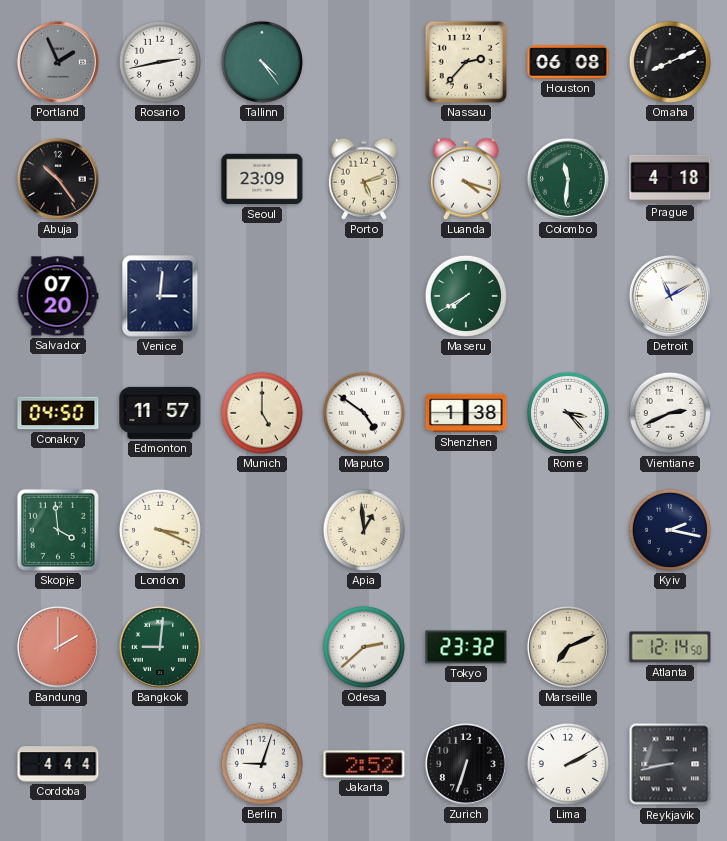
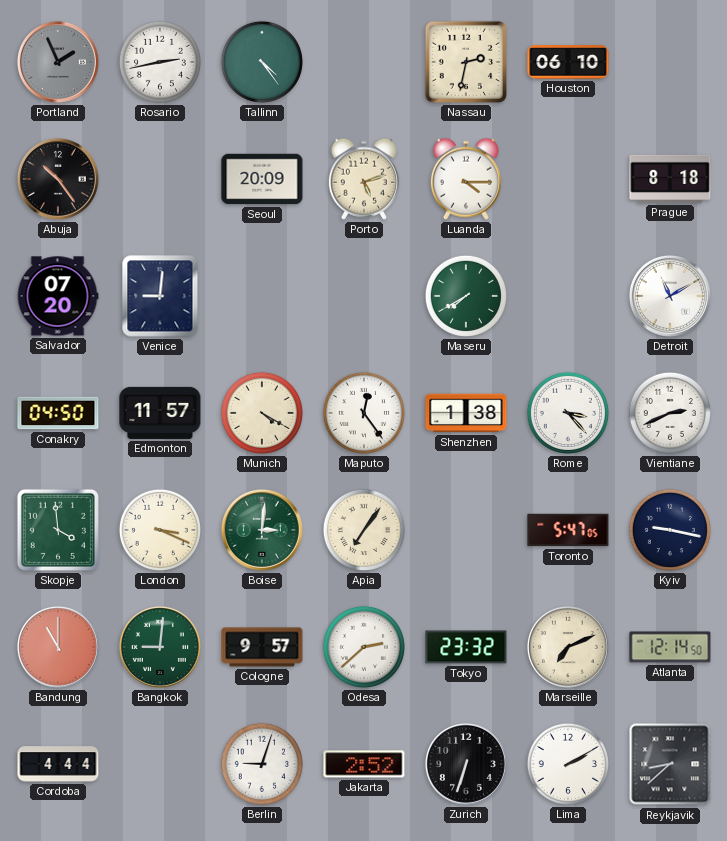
Nassau: 2:37 -> 2:32
Houston: 06:08 -> 06:10
Omaha: 8:11 -> none
Seoul: 23:09 -> 20:09
Luanda: 4:18 -> 4:15
Colombo: 11:31 -> none
Prague: 4:18 -> 8:18
Venice: 3:01 -> 9:01
Munich: 5:00 -> 4:20
Maputo: 4:51 -> 12:24
Boise: none -> 3:01
Apia: 12:59 -> 7:06
Toronto: none -> 5:47
Kyiv: 2:17 -> 9:17
Bandung: 2:00 -> 11:00
Cologne: none -> 9:57
Reykjavik: 8:43 -> 8:38
